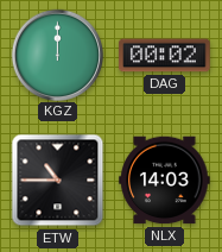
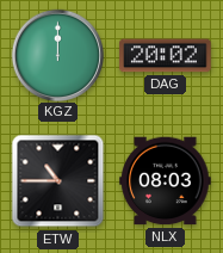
DAG: 00:02 -> 20:02
NLX: 14:03 -> 08:03
